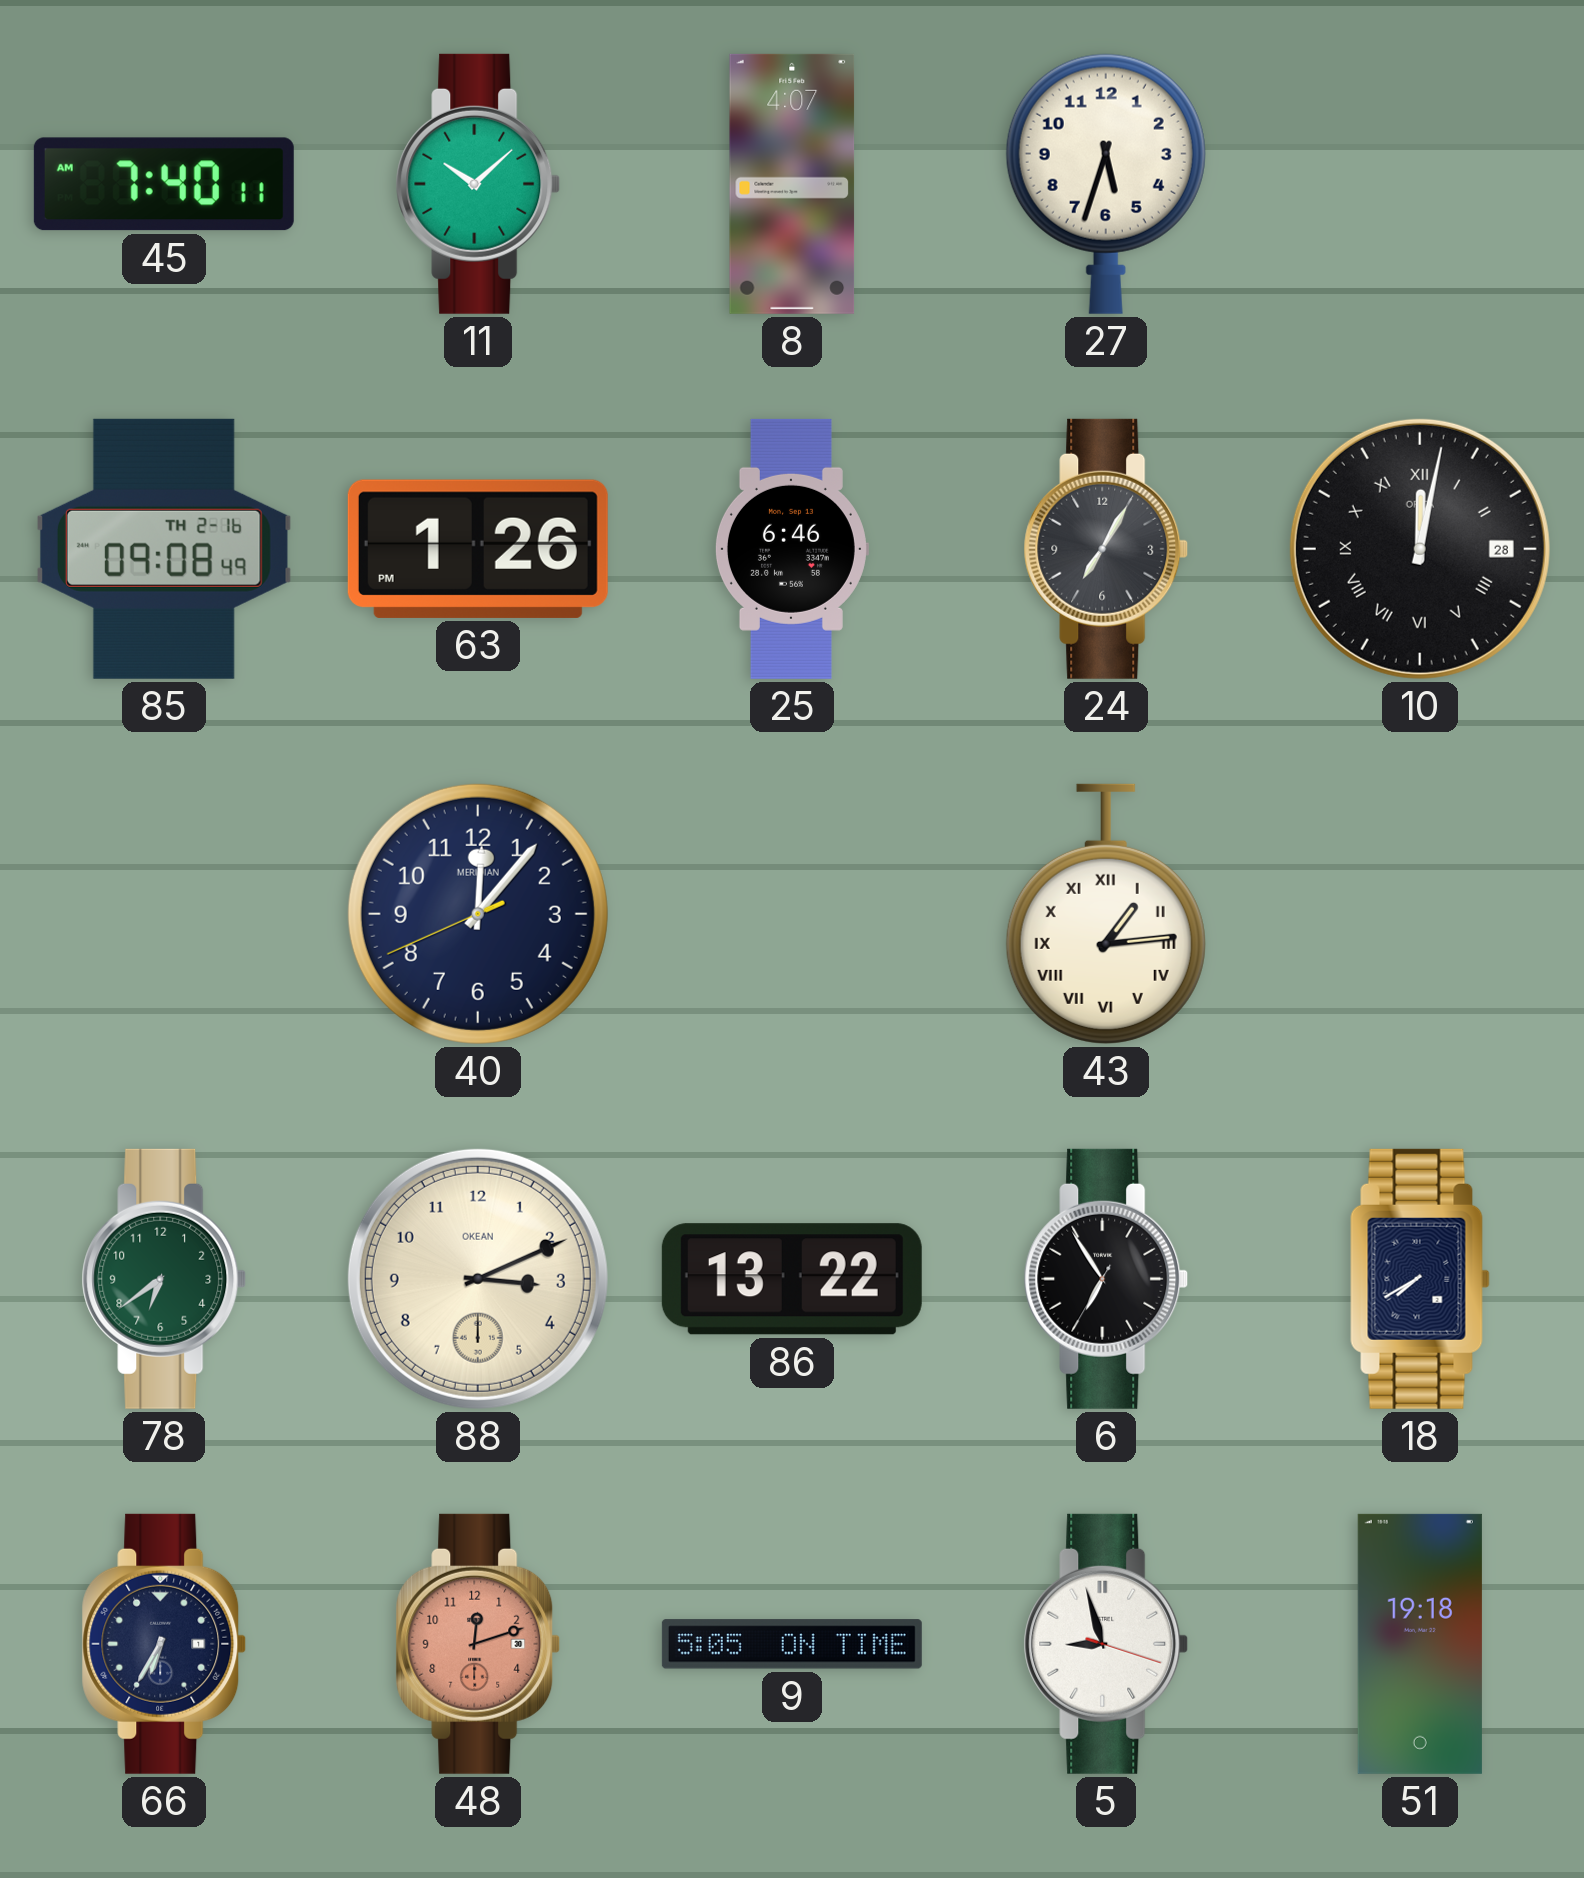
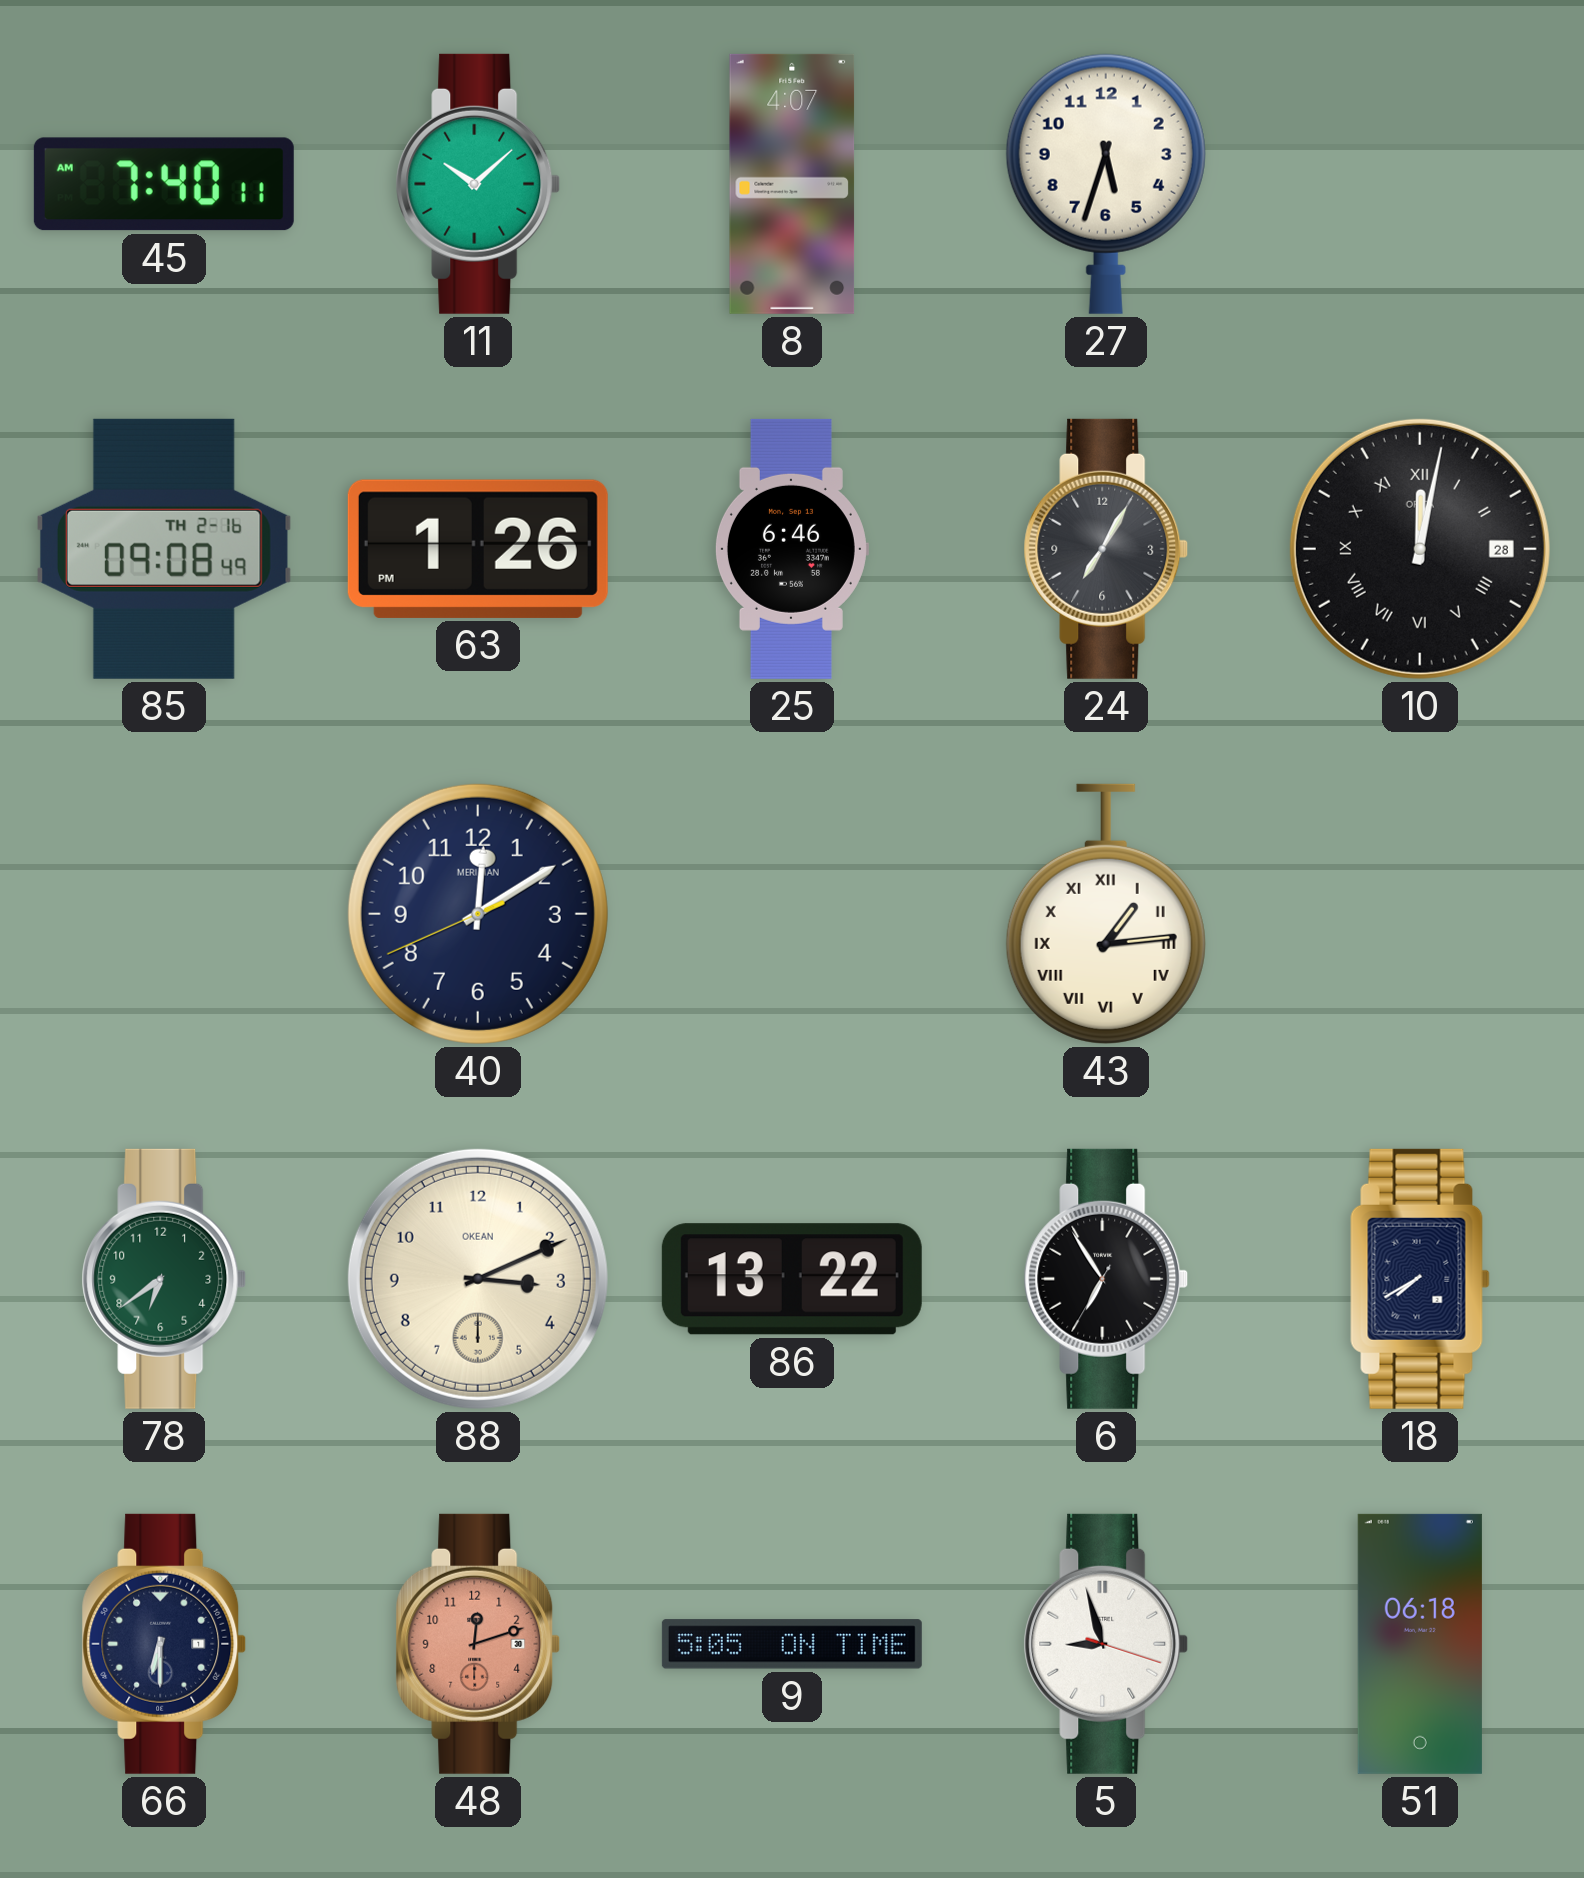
40: 12:06 -> 12:09
66: 6:35 -> 6:30
51: 19:18 -> 06:18
